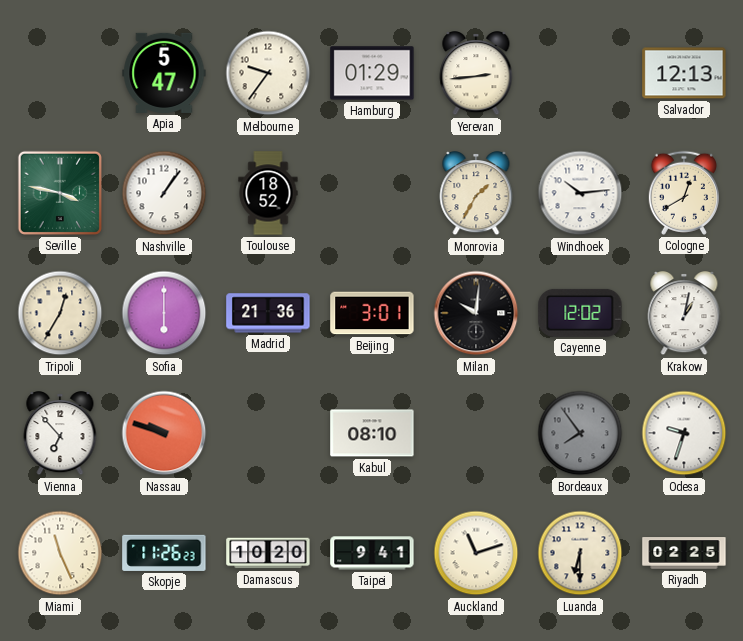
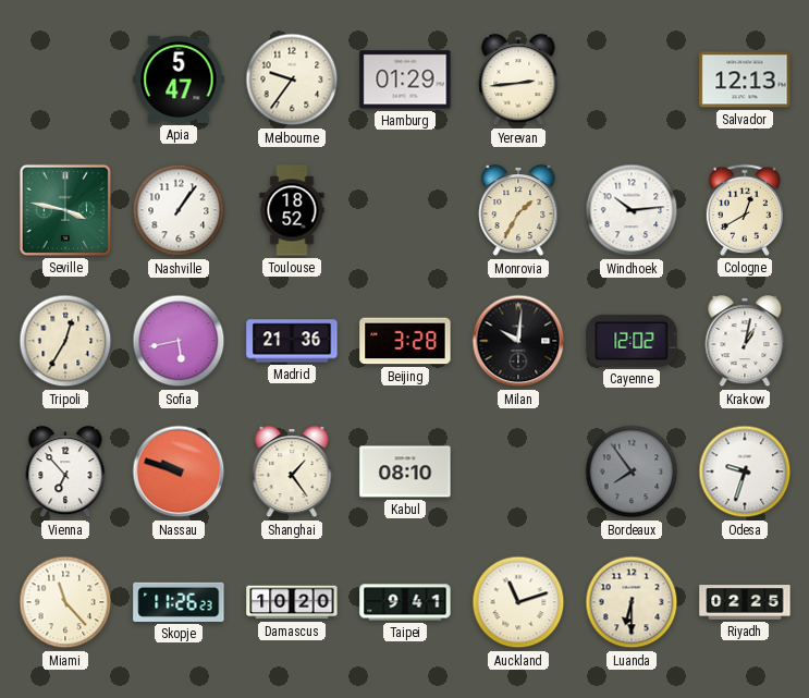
Sofia: 6:00 -> 5:43
Beijing: 3:01 -> 3:28
Shanghai: none -> 1:24
Miami: 11:26 -> 11:23
